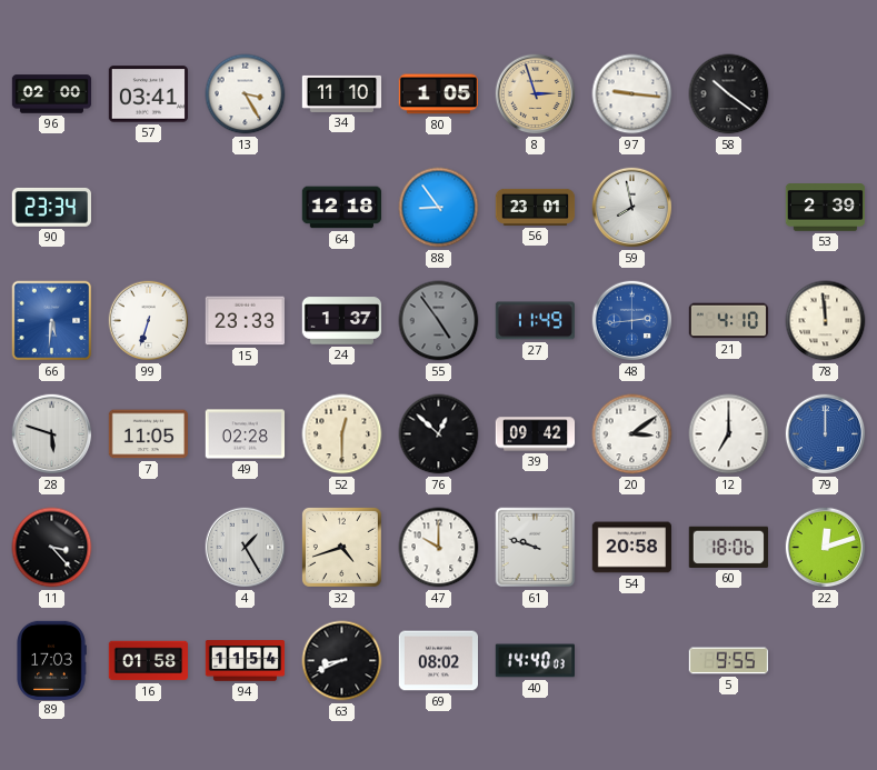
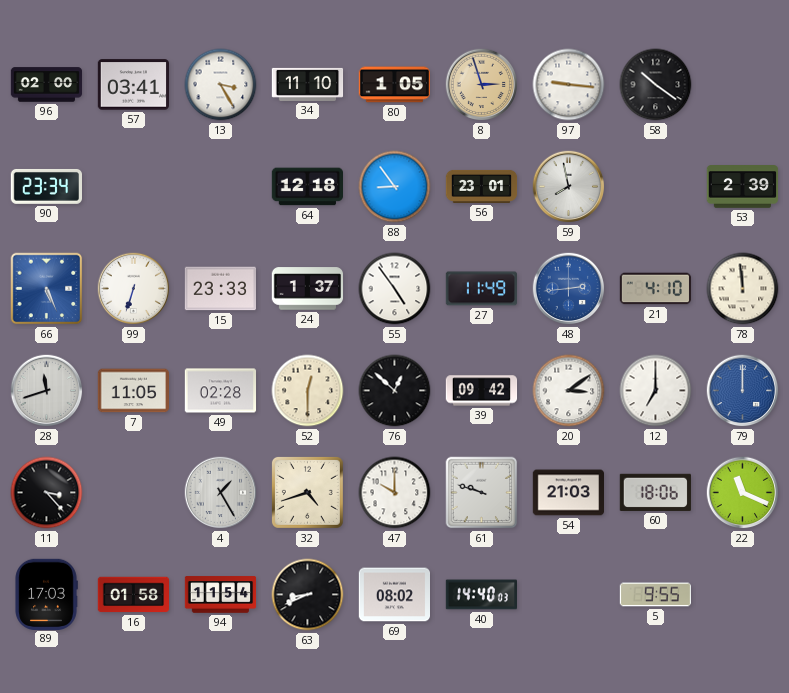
66: 5:31 -> 5:26
55 dial: grey -> white
28: 5:48 -> 11:42
54: 20:58 -> 21:03
22: 12:12 -> 11:19
